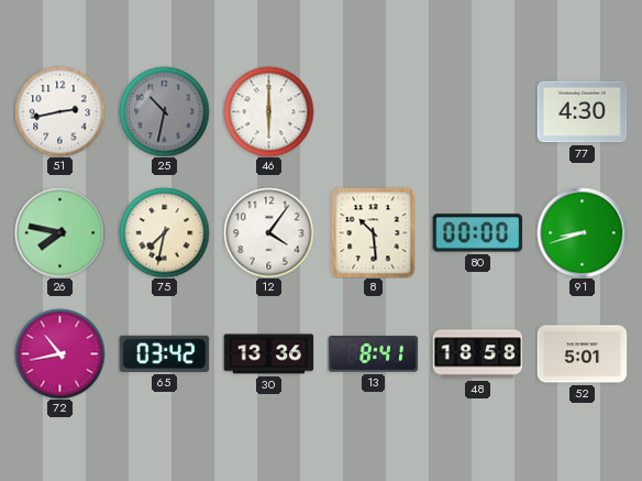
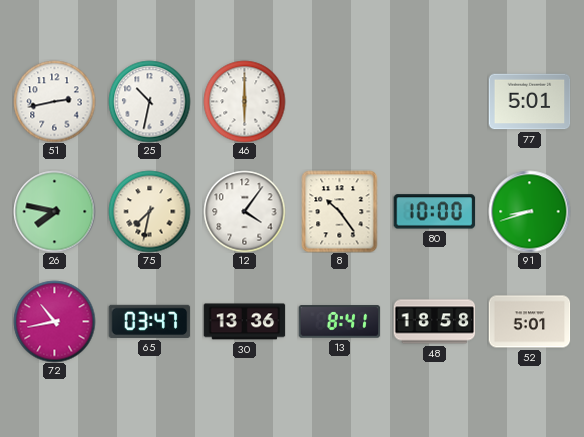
25 dial: grey -> white
77: 4:30 -> 5:01
8: 10:29 -> 10:24
80: 00:00 -> 10:00
65: 03:42 -> 03:47
